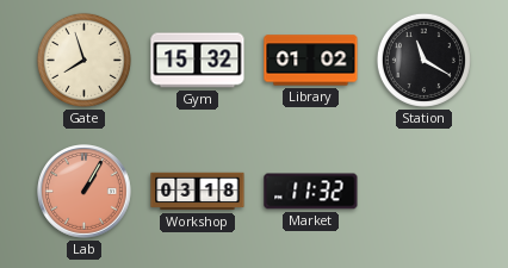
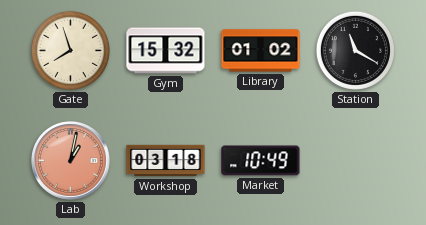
Lab: 1:05 -> 1:02
Market: 11:32 -> 10:49
